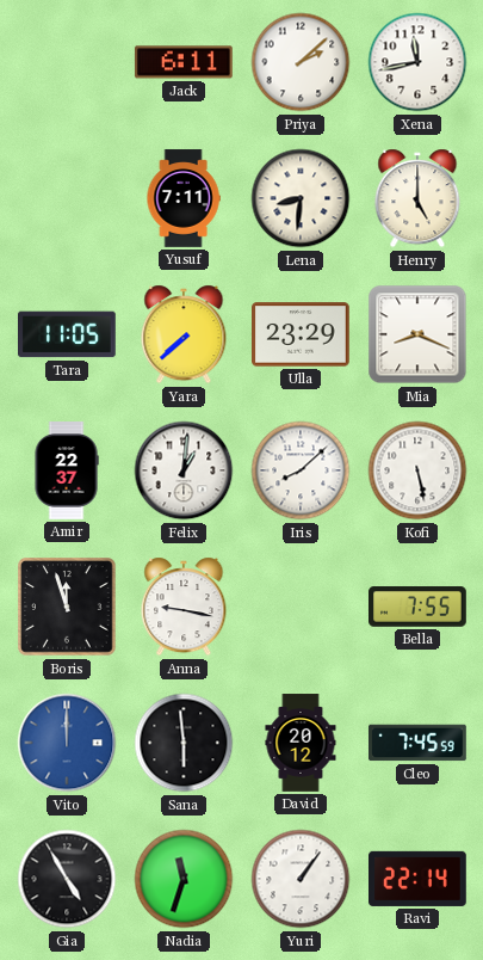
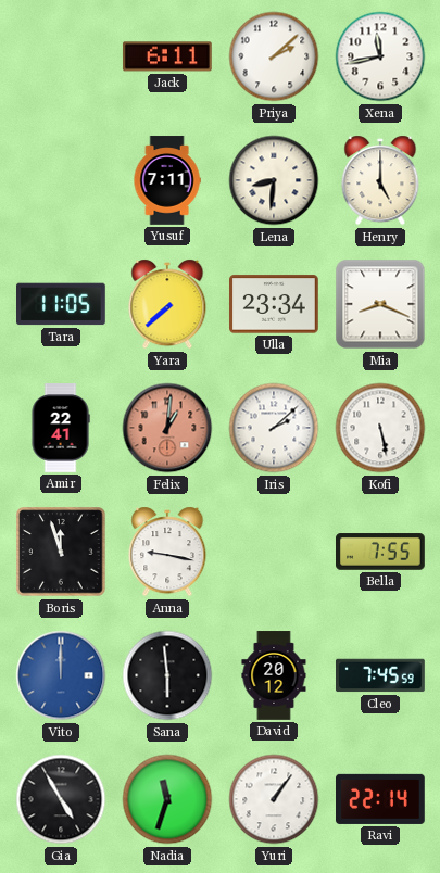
Ulla: 23:29 -> 23:34
Amir: 22:37 -> 22:41
Felix dial: white -> salmon
Iris: 8:08 -> 2:08
